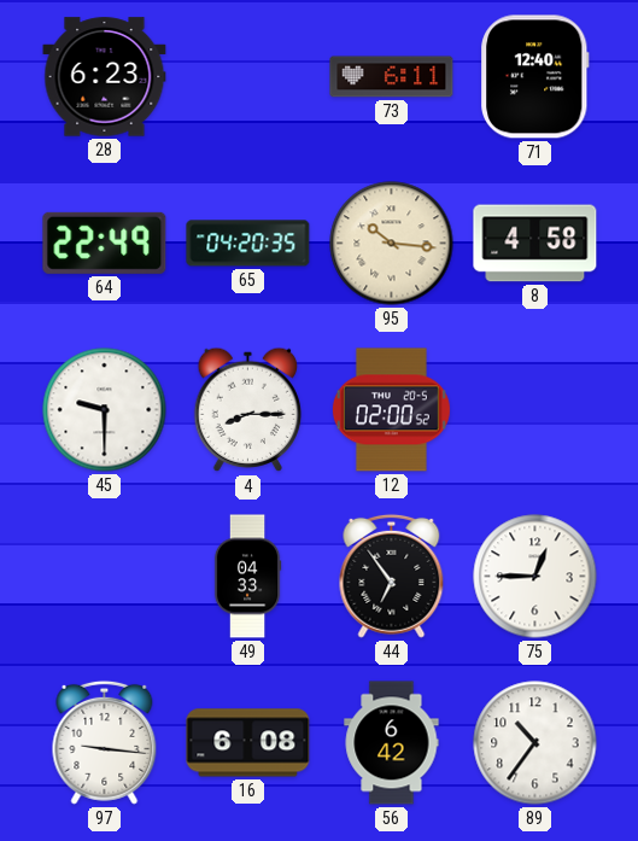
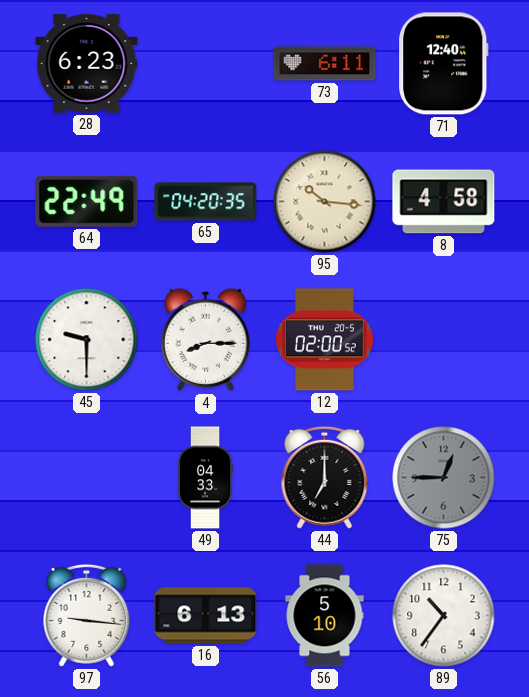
44: 6:54 -> 7:00
75 dial: white -> grey
16: 6:08 -> 6:13
56: 6:42 -> 5:10
